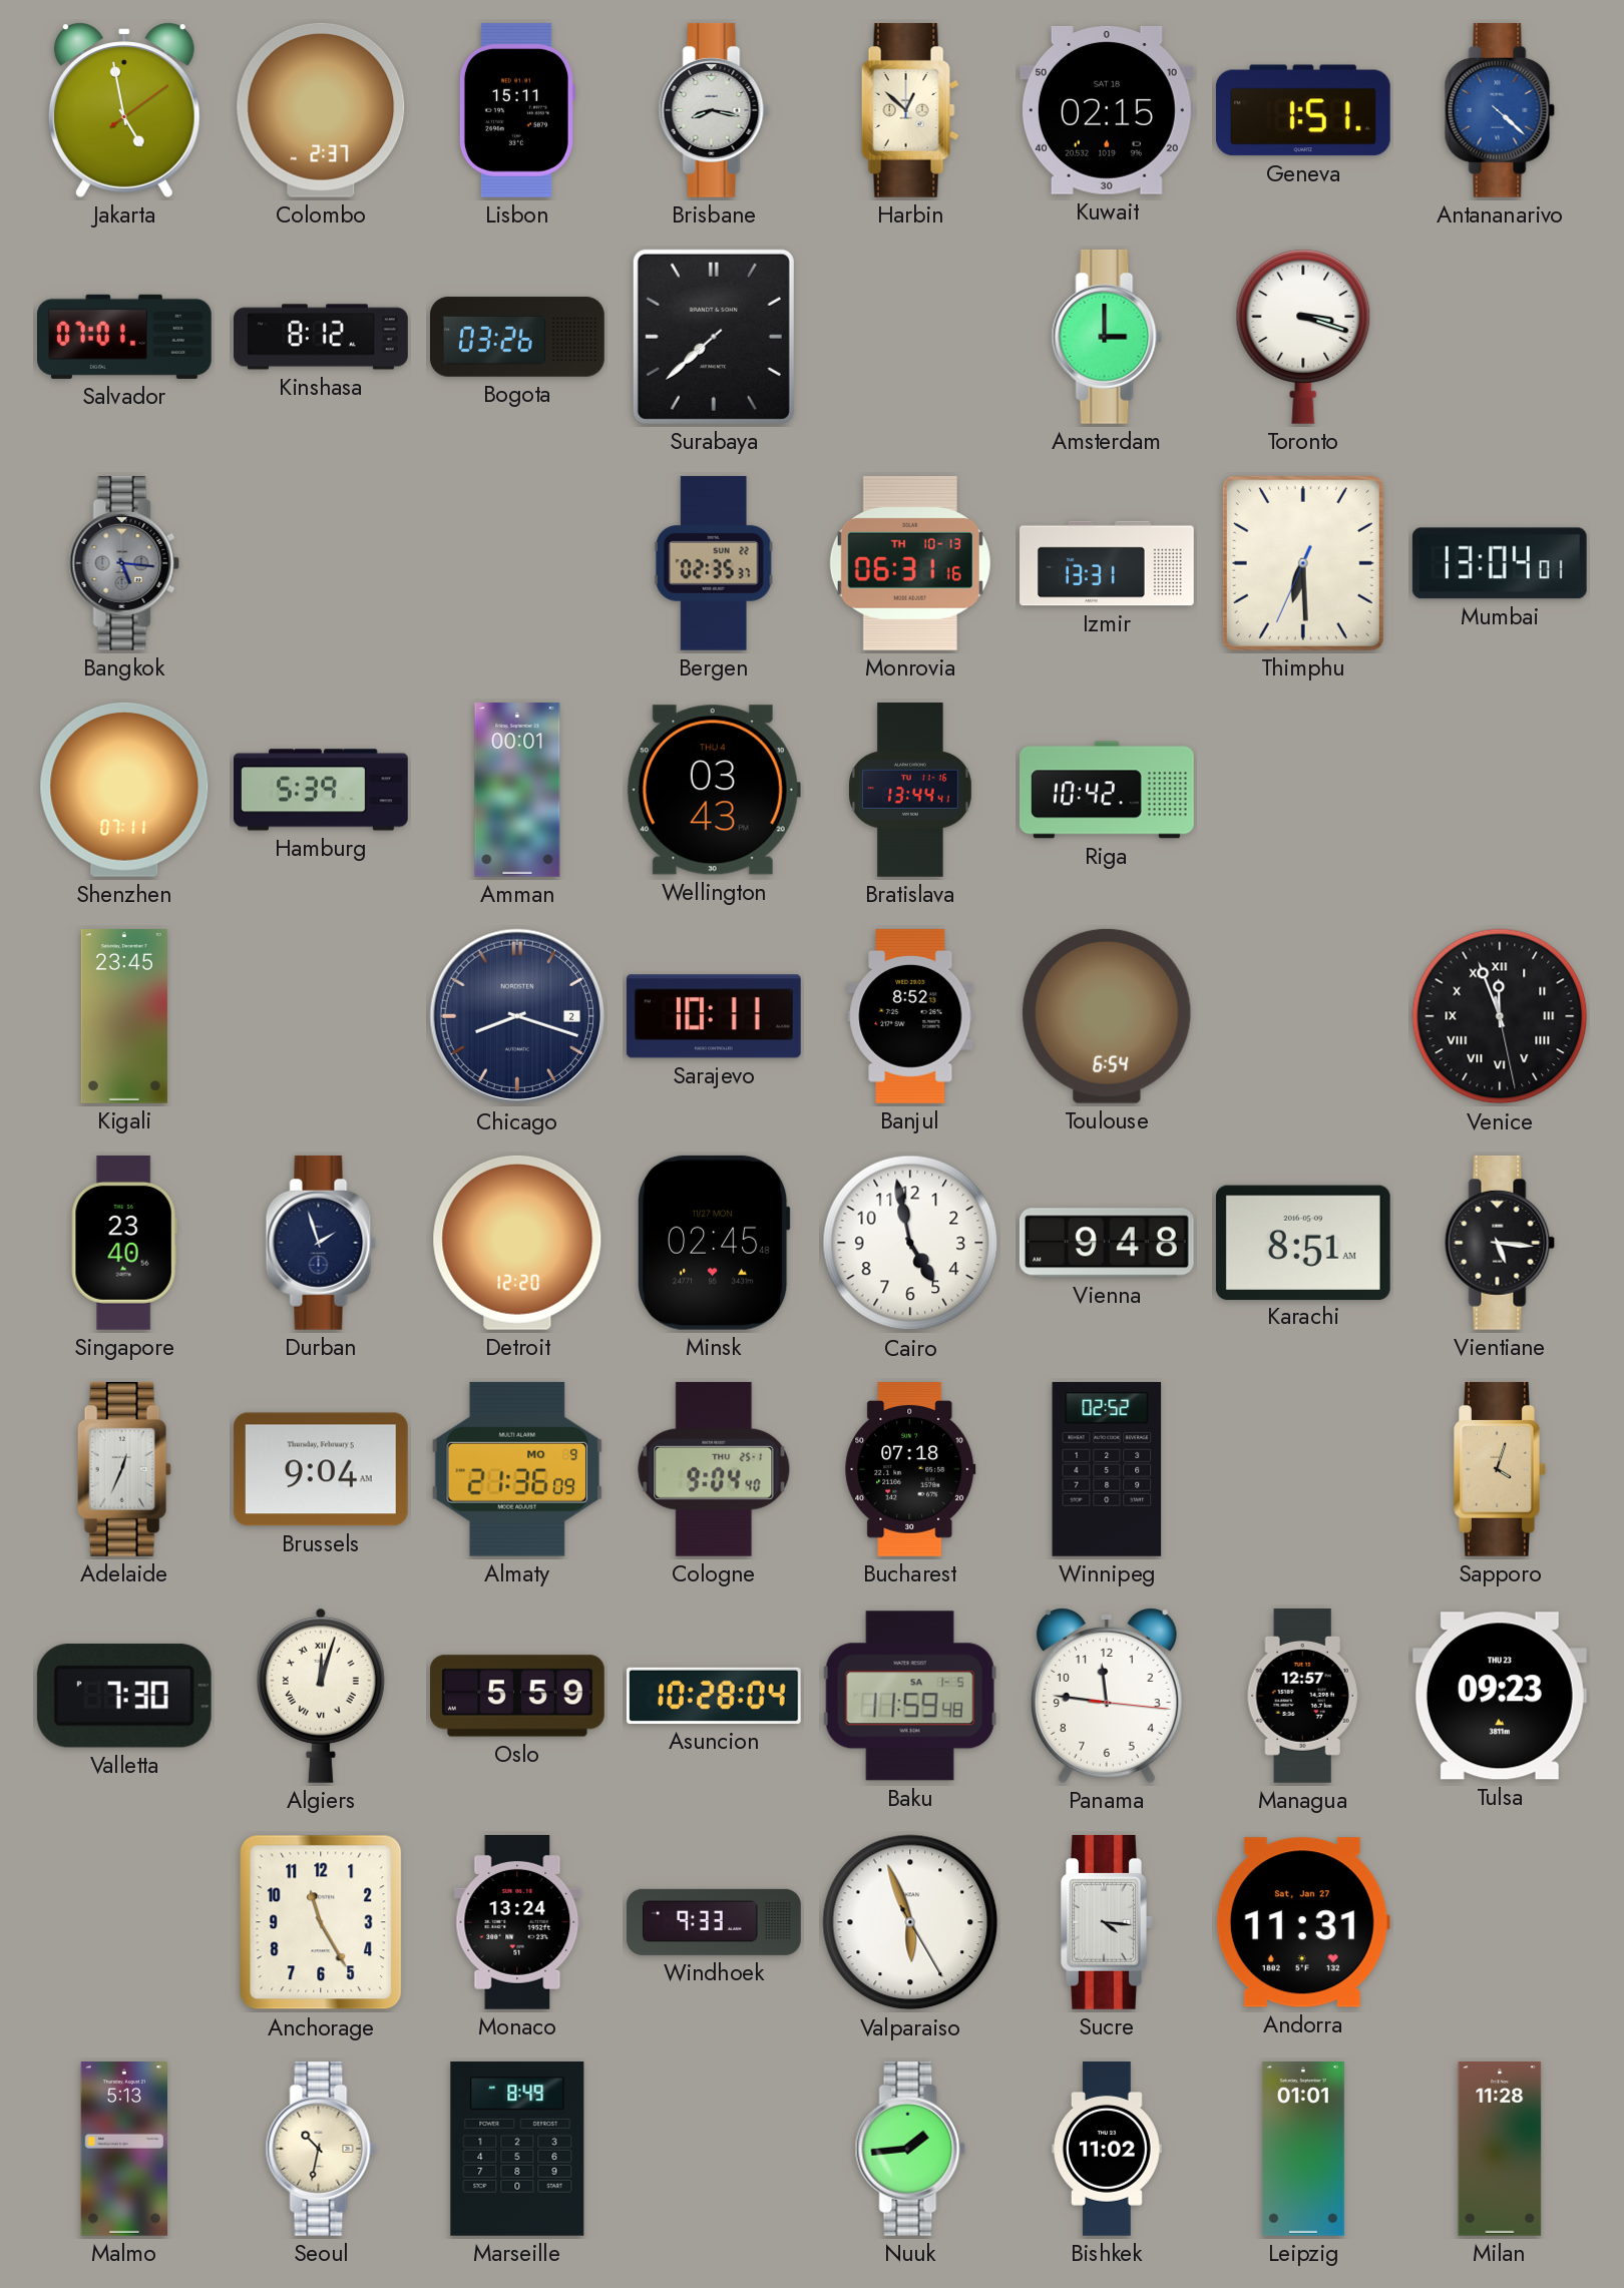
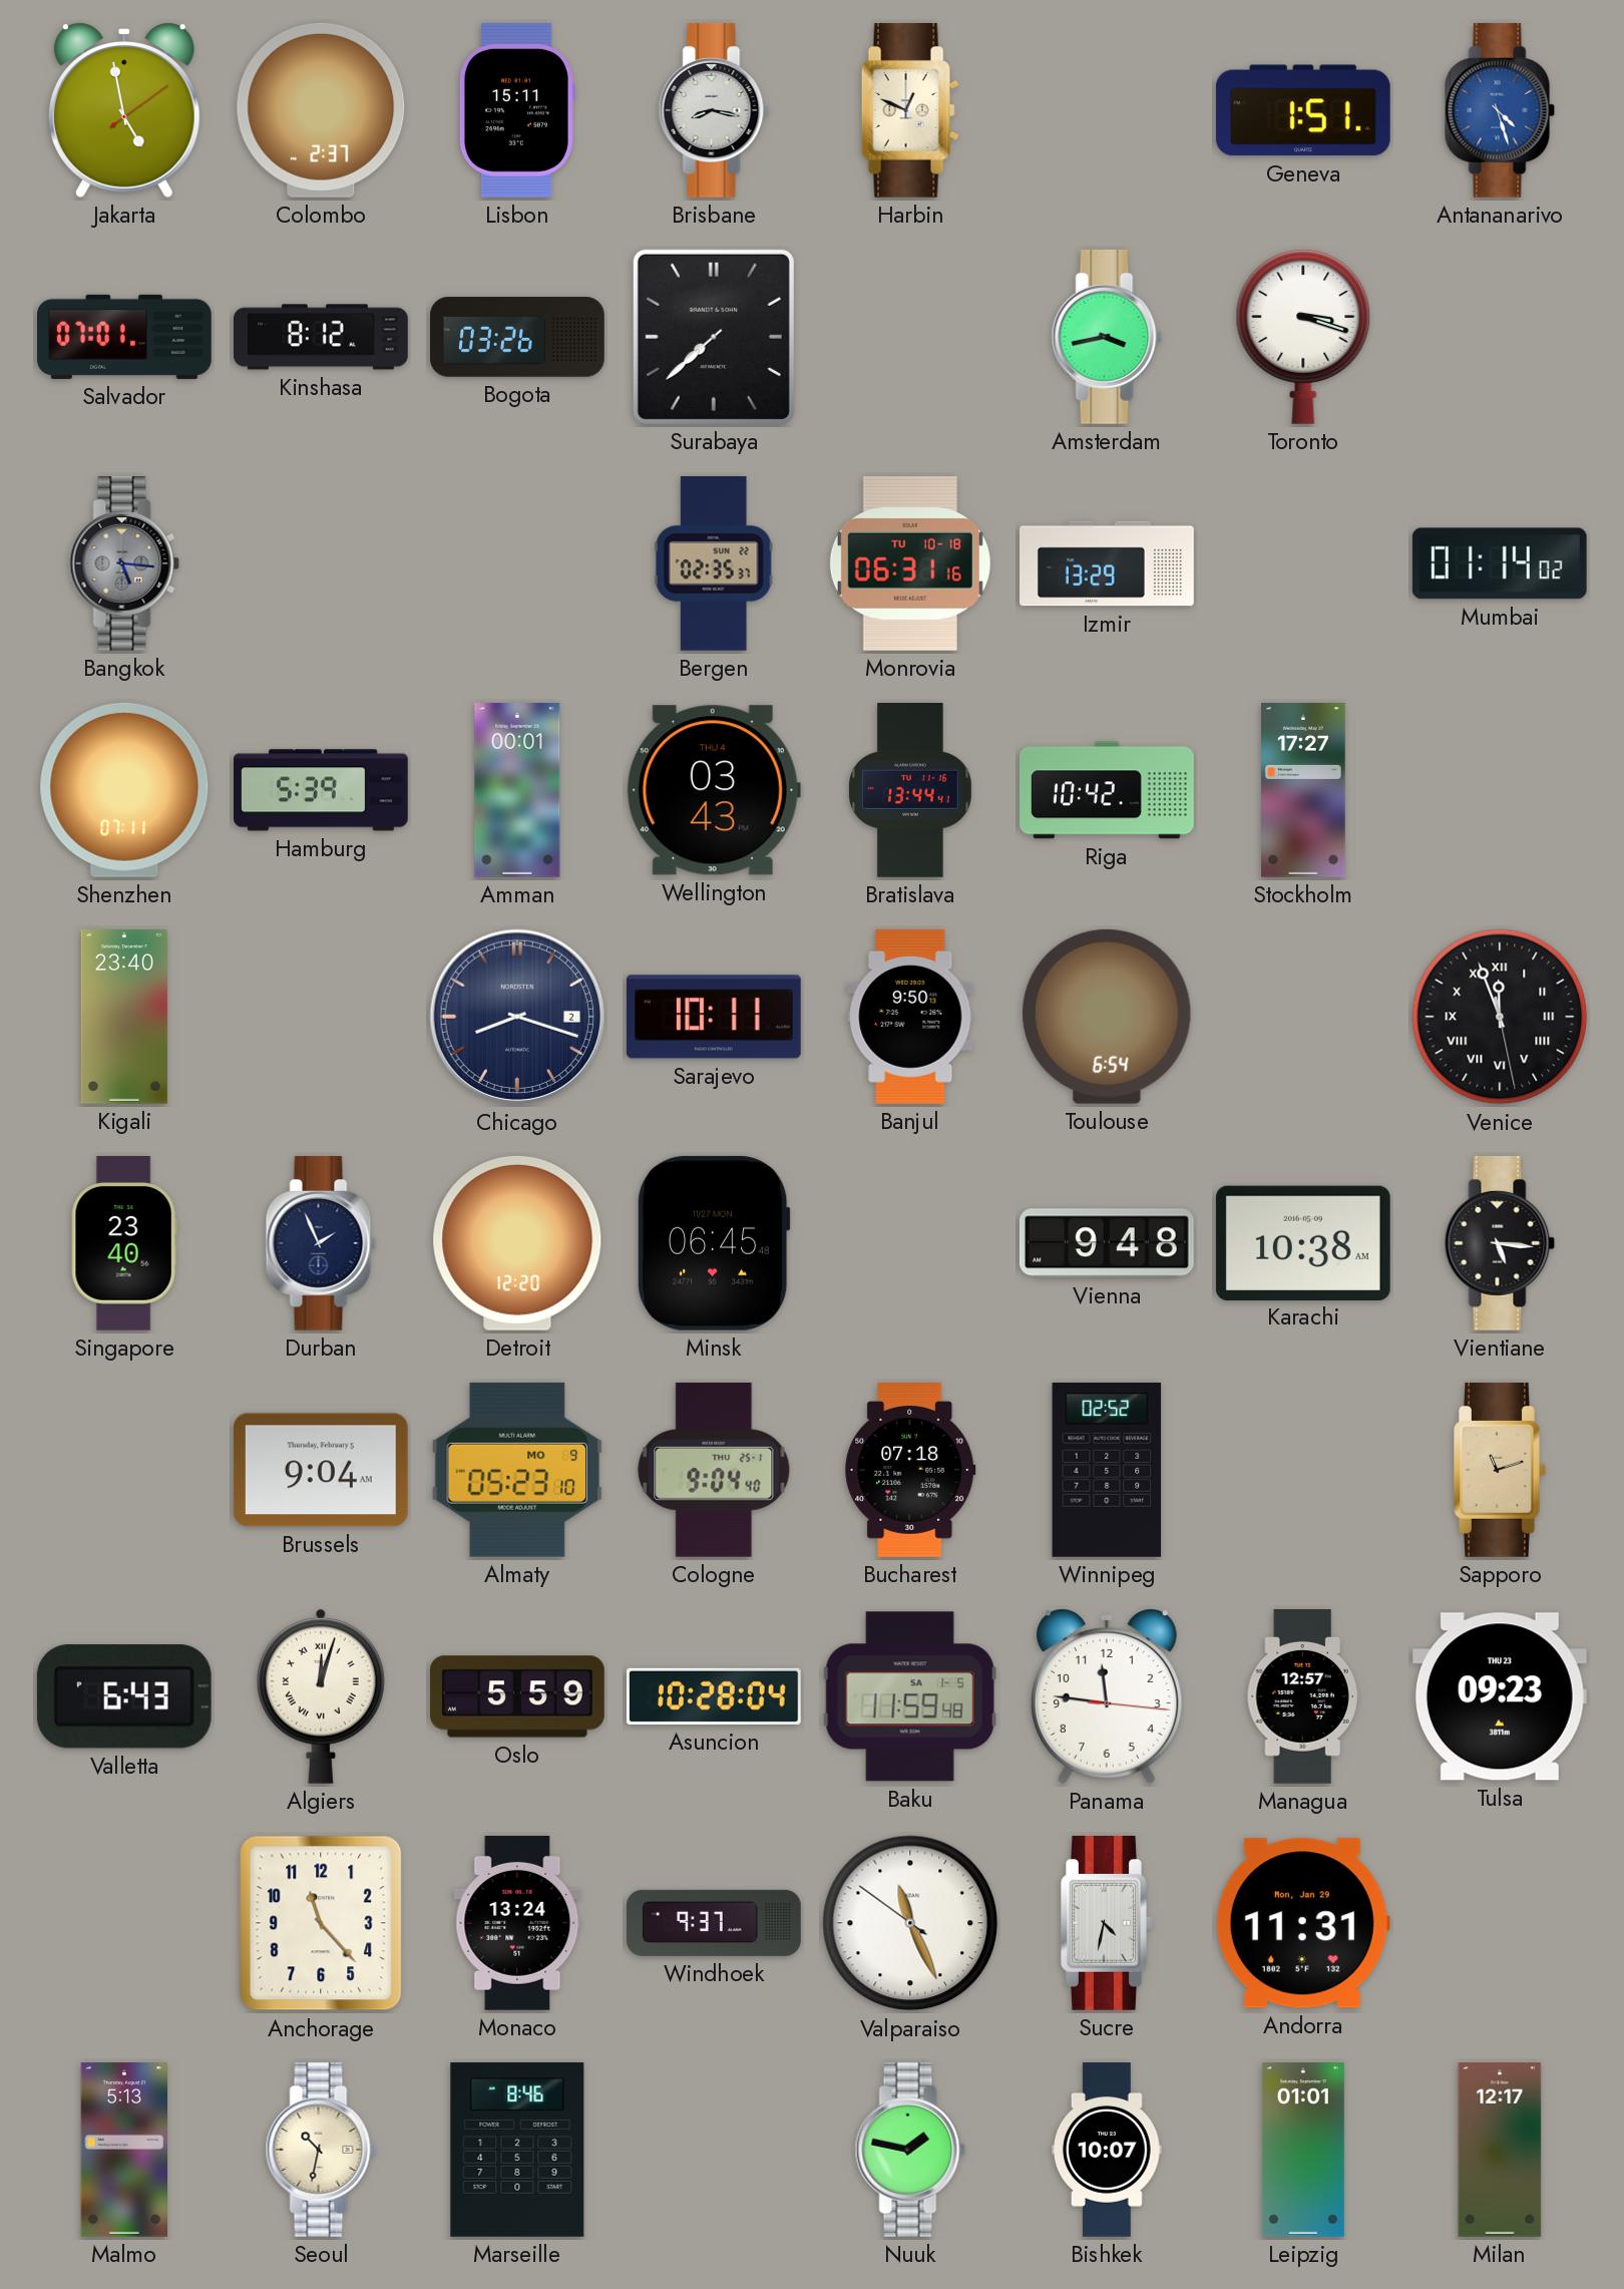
Harbin: 12:52 -> 12:49
Kuwait: 02:15 -> none
Antananarivo: 4:22 -> 4:27
Amsterdam: 3:00 -> 3:43
Monrovia date: TH 10-13 -> TU 10-18
Izmir: 13:31 -> 13:29
Thimphu: 6:29 -> none
Mumbai: 13:04 -> 01:14
Stockholm: none -> 17:27
Kigali: 23:45 -> 23:40
Banjul: 8:52 -> 9:50
Durban: 1:57 -> 1:56
Minsk: 02:45 -> 06:45
Cairo: 4:58 -> none
Karachi: 8:51 -> 10:38
Adelaide: 12:34 -> none
Almaty: 21:36 -> 05:23
Sapporo: 4:03 -> 11:12
Valletta: 7:30 -> 6:43
Anchorage: 11:25 -> 11:23
Windhoek: 9:33 -> 9:37
Valparaiso: 5:56 -> 11:25
Sucre: 4:16 -> 4:32
Andorra date: Sat, Jan 27 -> Mon, Jan 29
Marseille: 8:49 -> 8:46
Nuuk: 1:44 -> 1:47
Bishkek: 11:02 -> 10:07
Milan: 11:28 -> 12:17
